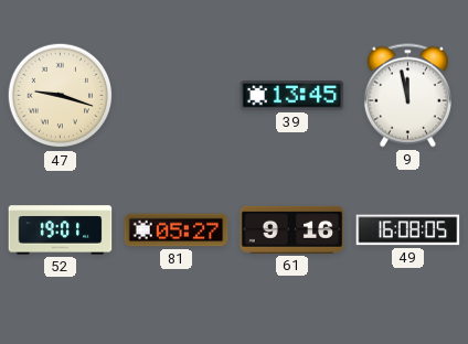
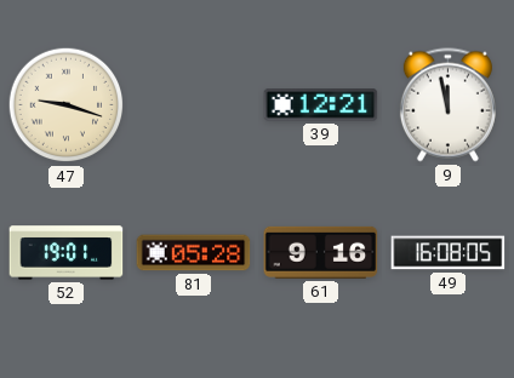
39: 13:45 -> 12:21
81: 05:27 -> 05:28
